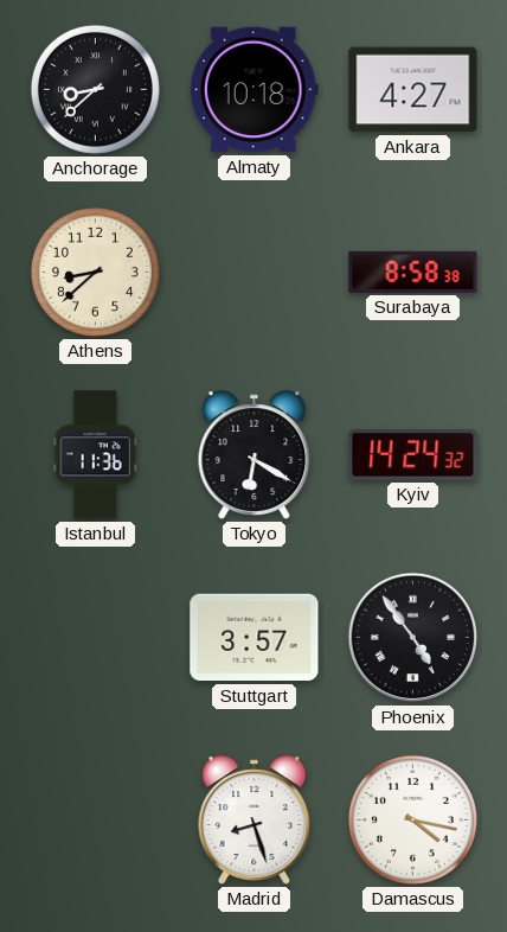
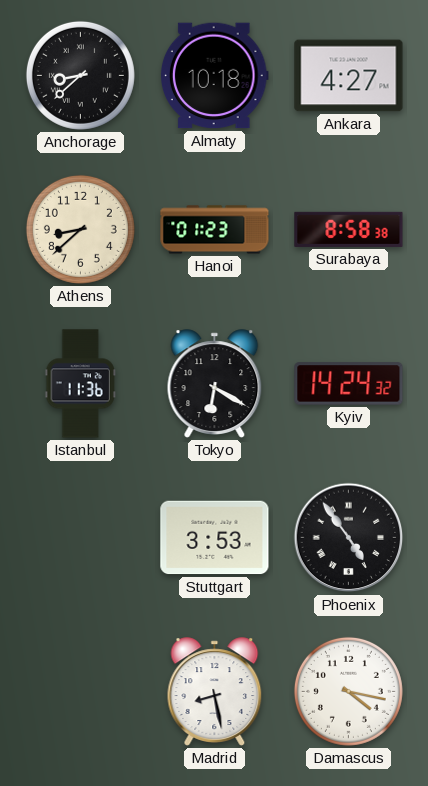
Hanoi: none -> 01:23
Stuttgart: 3:57 -> 3:53
Madrid: 8:27 -> 8:28
